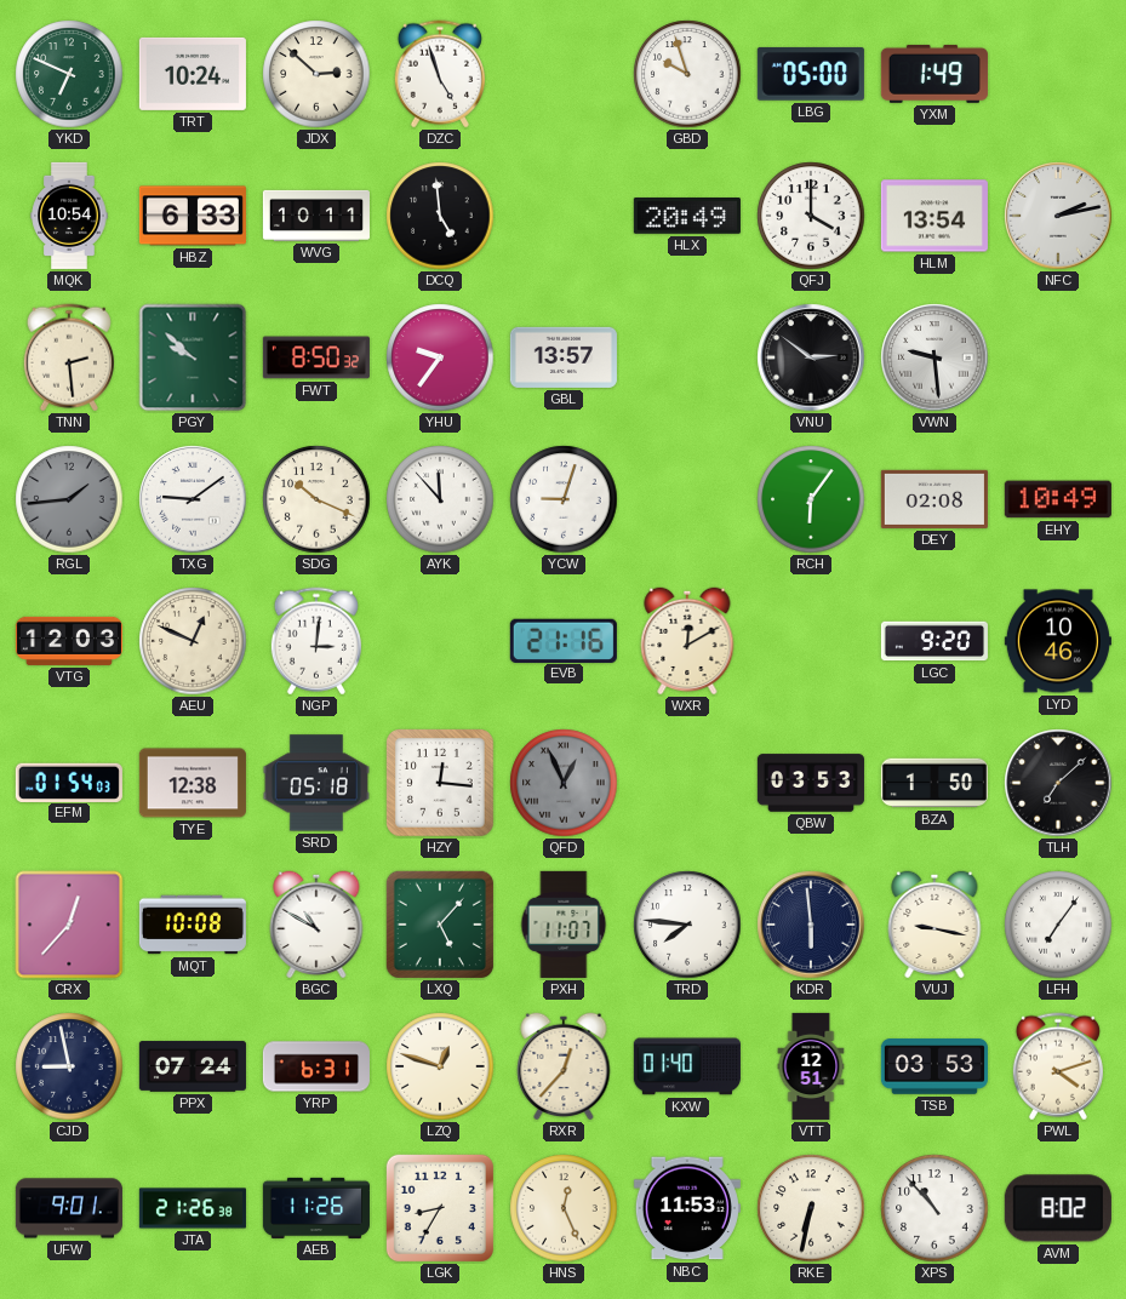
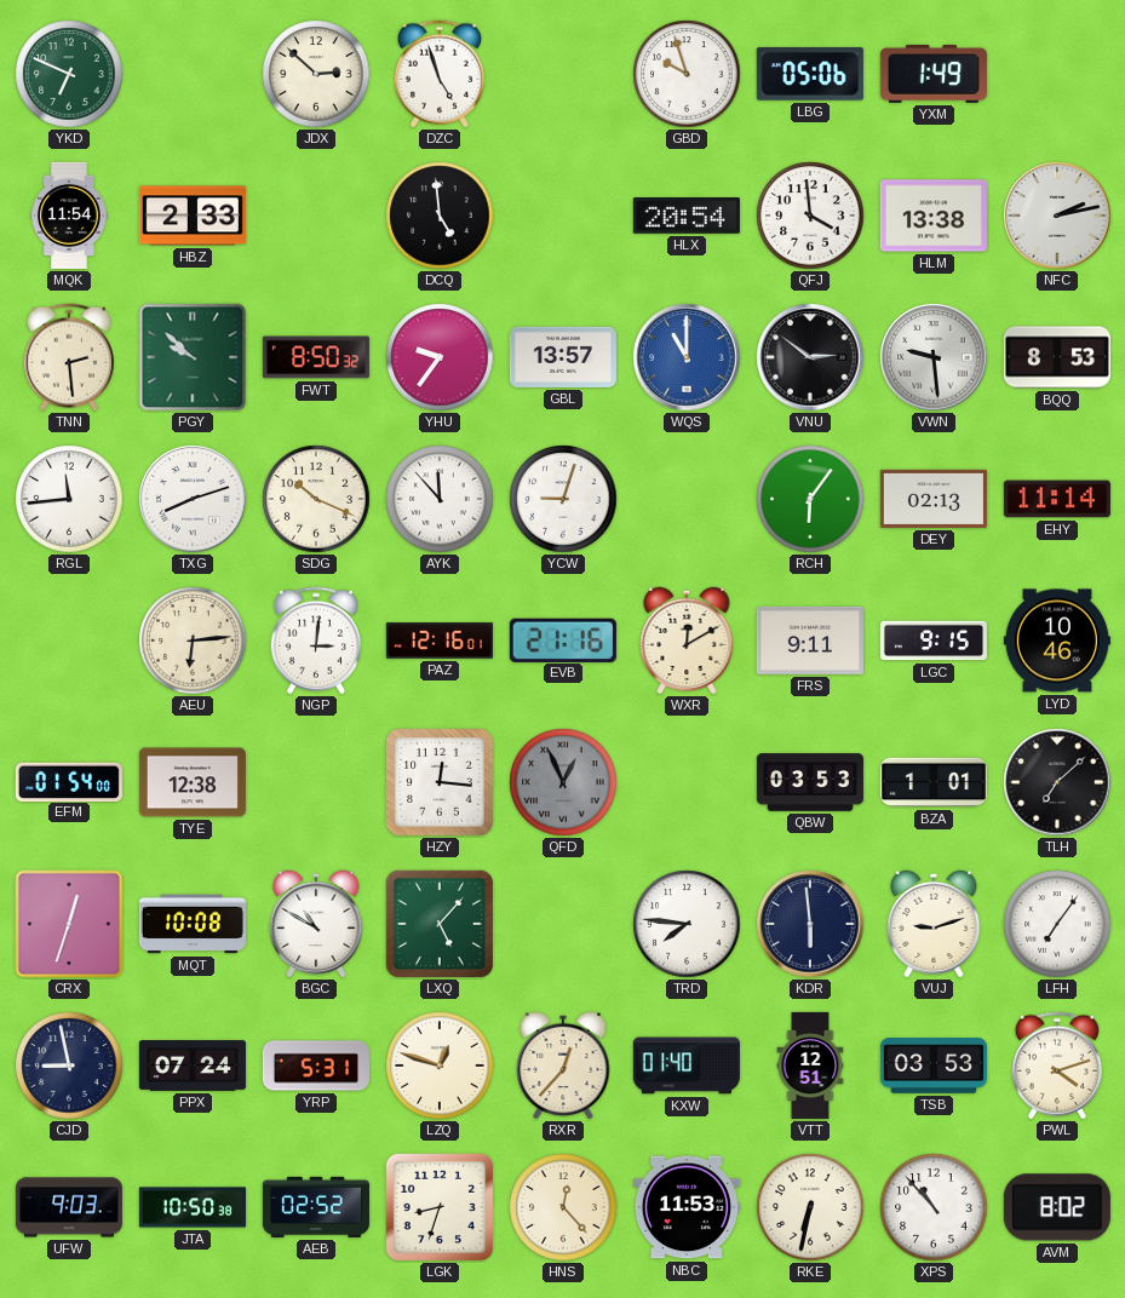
TRT: 10:24 -> none
LBG: 05:00 -> 05:06
MQK: 10:54 -> 11:54
HBZ: 6:33 -> 2:33
WVG: 10:11 -> none
HLX: 20:49 -> 20:54
QFJ: 4:00 -> 3:59
HLM: 13:54 -> 13:38
WQS: none -> 11:00
BQQ: none -> 8:53
RGL: 1:44 -> 11:44
RGL dial: grey -> white
TXG: 9:09 -> 8:12
DEY: 02:08 -> 02:13
EHY: 10:49 -> 11:14
VTG: 12:03 -> none
AEU: 12:49 -> 6:14
PAZ: none -> 12:16
FRS: none -> 9:11
LGC: 9:20 -> 9:15
EFM: 01:54:03 -> 01:54:00
SRD: 05:18 -> none
BZA: 1:50 -> 1:01
CRX: 12:37 -> 12:33
PXH: 11:07 -> none
VUJ: 9:17 -> 9:12
YRP: 6:31 -> 5:31
UFW: 9:01 -> 9:03
JTA: 21:26 -> 10:50
AEB: 11:26 -> 02:52
LGK: 8:35 -> 8:33
HNS: 12:26 -> 12:23
